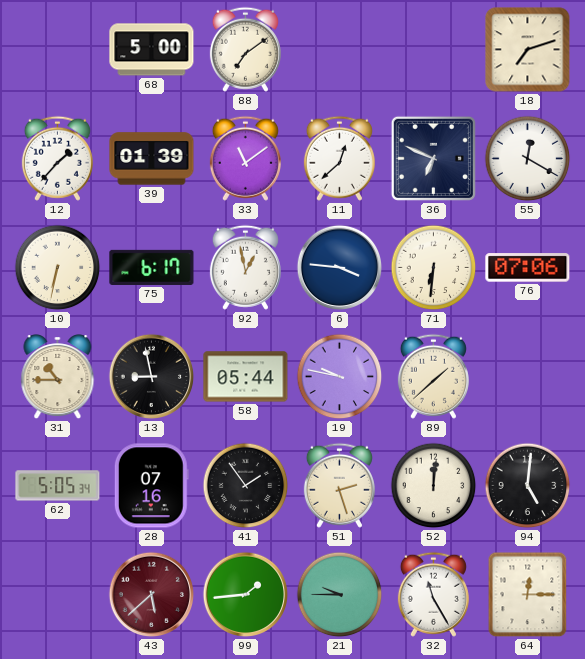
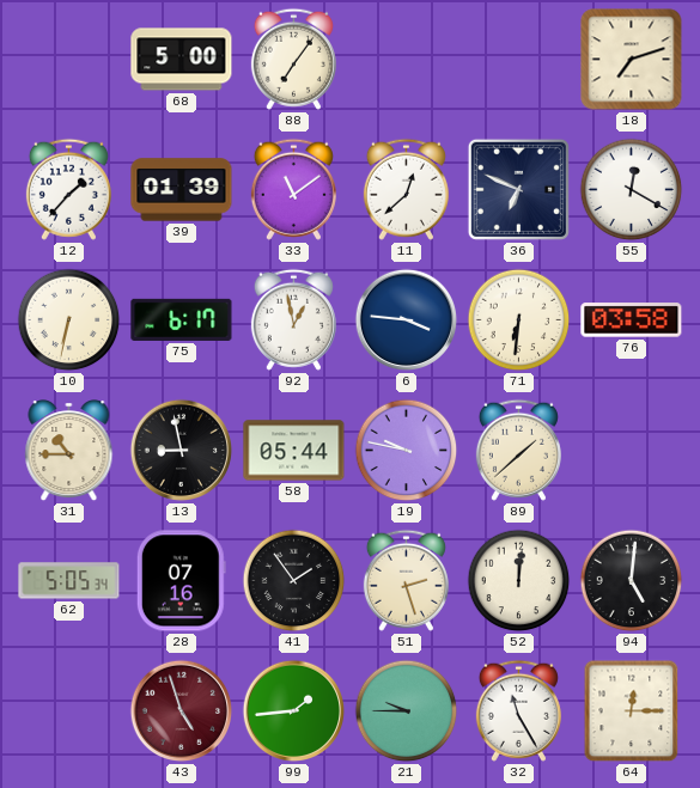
88: 7:09 -> 7:06
76: 07:06 -> 03:58
43: 5:38 -> 4:57
